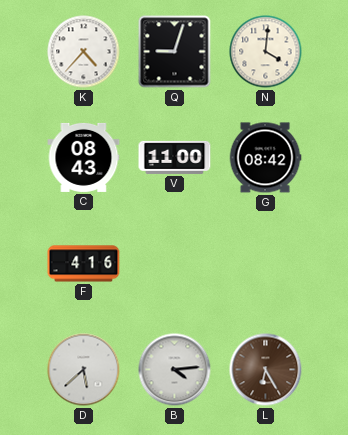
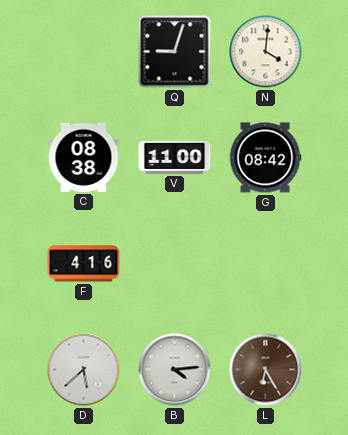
K: 4:37 -> none
C: 08:43 -> 08:38
